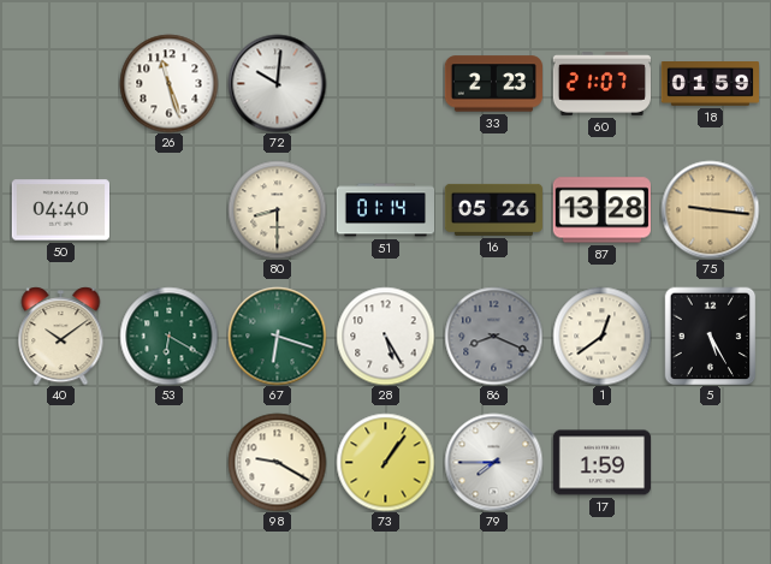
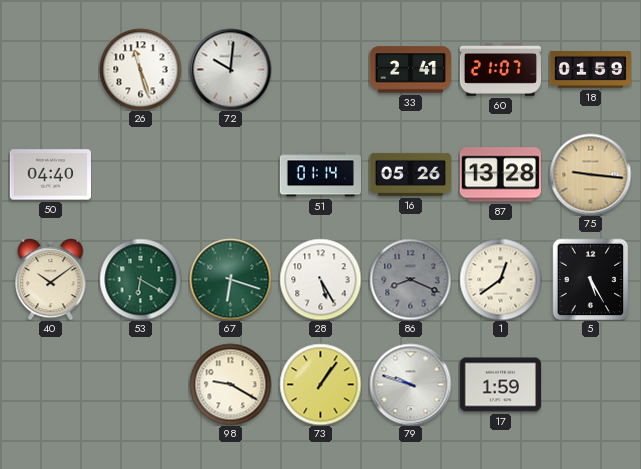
33: 2:23 -> 2:41
80: 8:30 -> none
79: 7:45 -> 9:48
